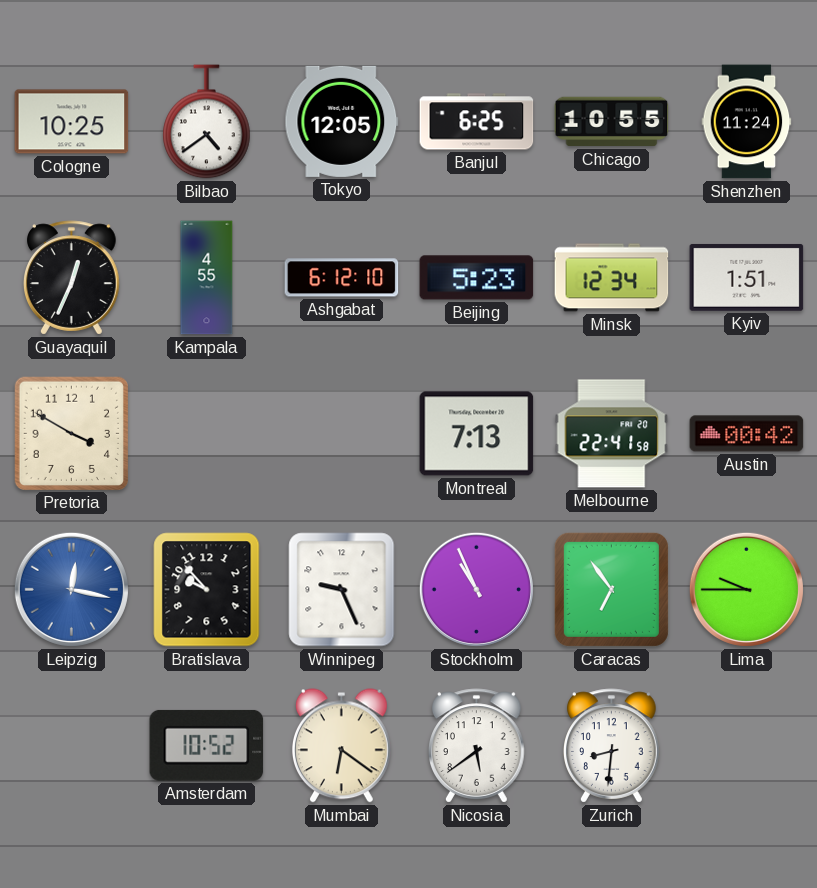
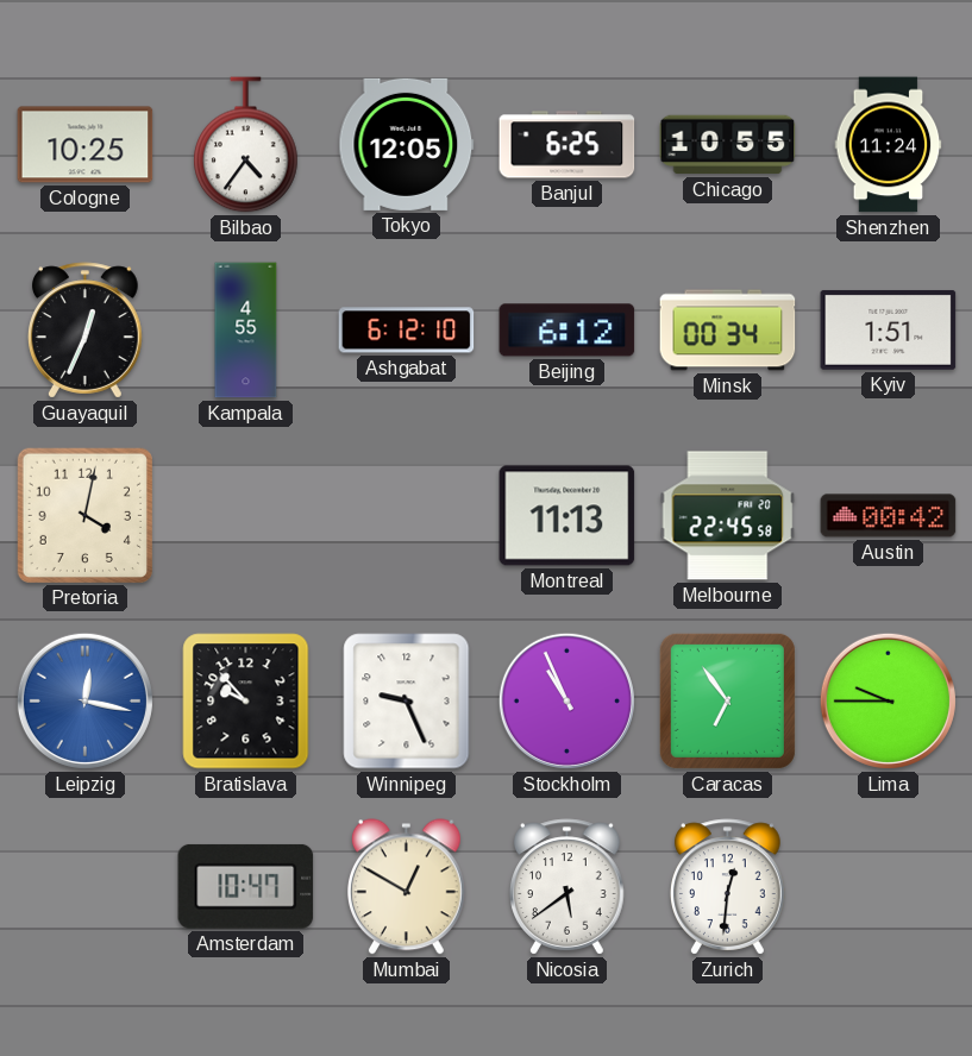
Bilbao: 4:39 -> 4:36
Beijing: 5:23 -> 6:12
Minsk: 12:34 -> 00:34
Pretoria: 3:50 -> 4:02
Montreal: 7:13 -> 11:13
Melbourne: 22:41 -> 22:45
Amsterdam: 10:52 -> 10:47
Mumbai: 6:21 -> 12:50
Zurich: 8:31 -> 12:31
